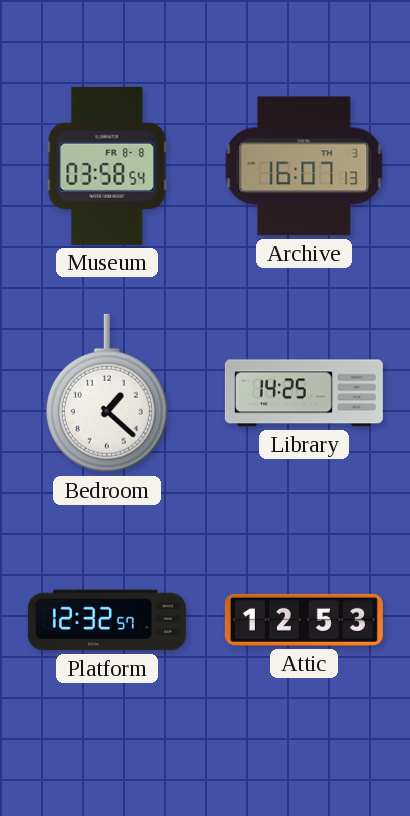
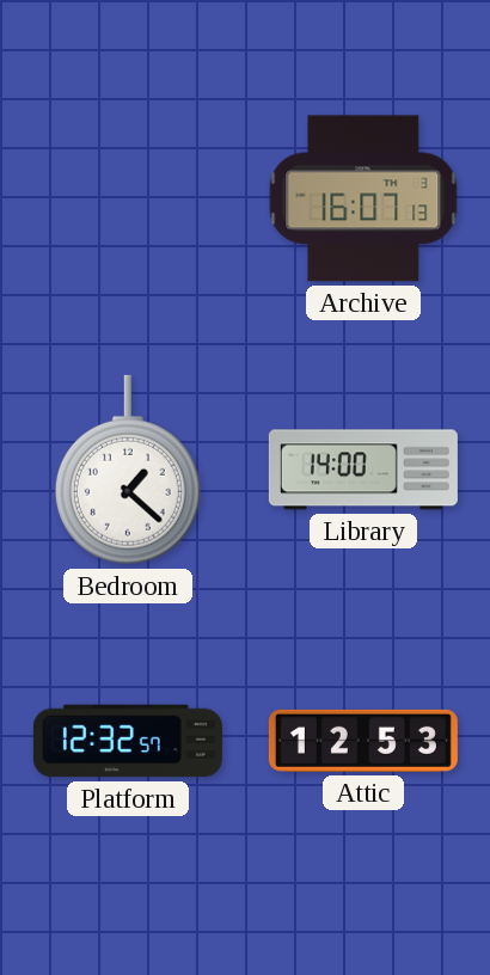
Museum: 03:58 -> none
Library: 14:25 -> 14:00
